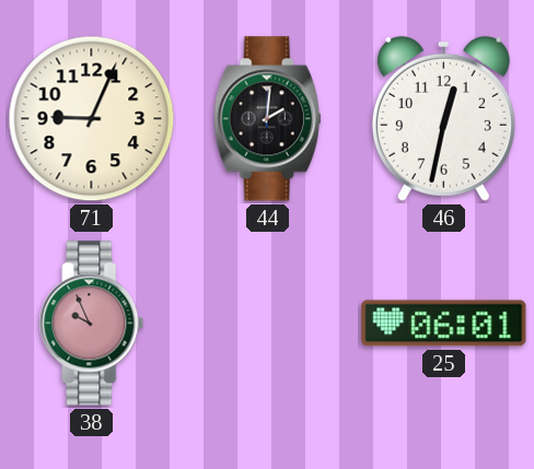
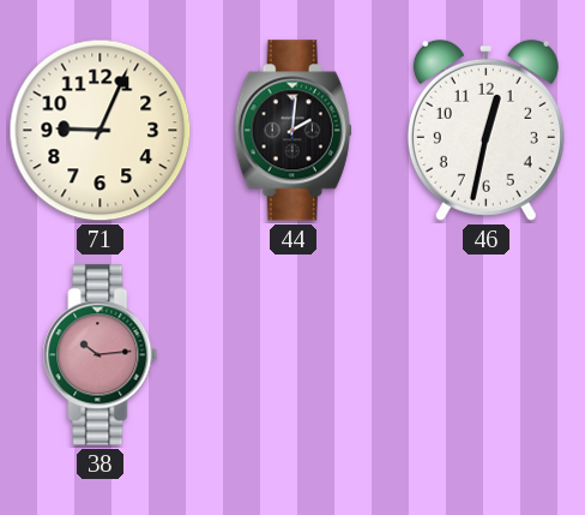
38: 9:56 -> 10:14
25: 06:01 -> none
